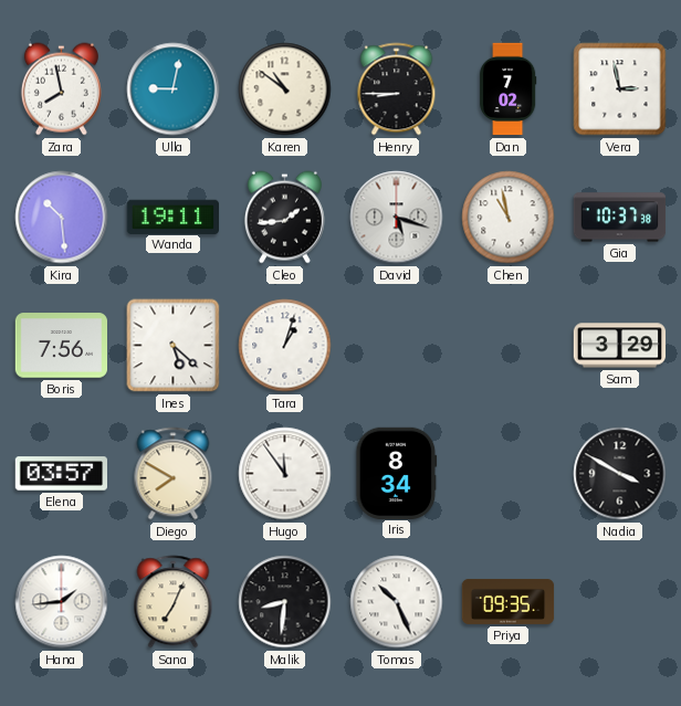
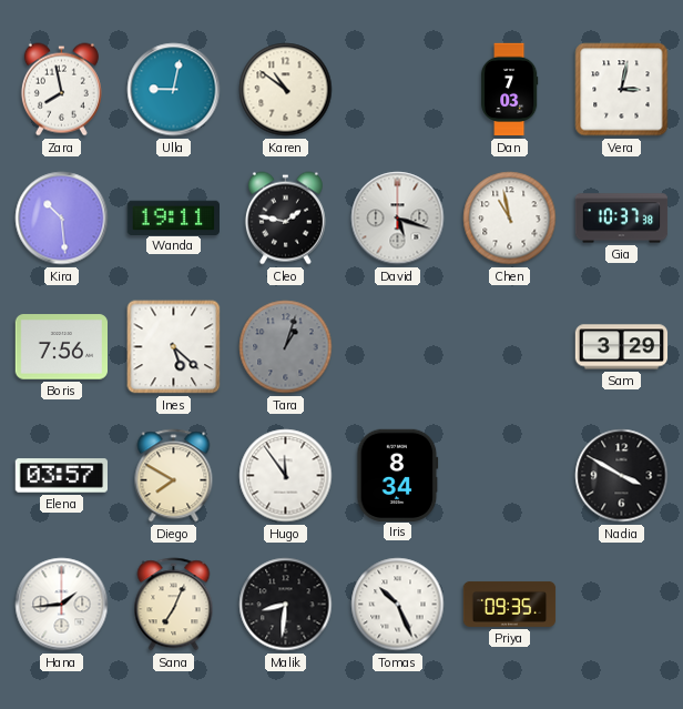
Henry: 8:45 -> none
Dan: 7:02 -> 7:03
Vera: 2:58 -> 3:02
Cleo: 1:44 -> 1:47
Tara dial: white -> grey
